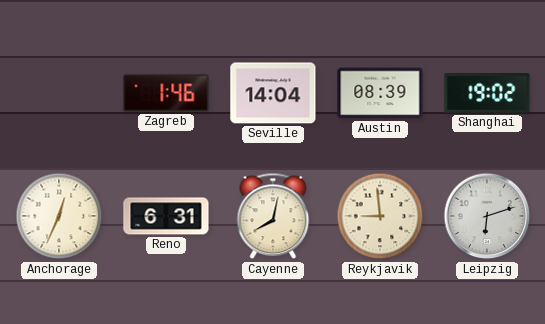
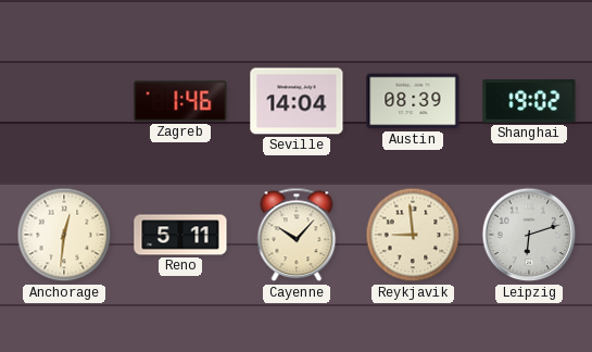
Anchorage: 12:34 -> 12:31
Reno: 6:31 -> 5:11
Cayenne: 8:02 -> 10:07
